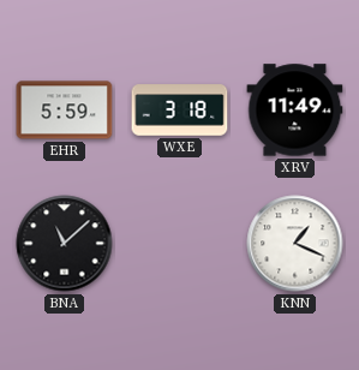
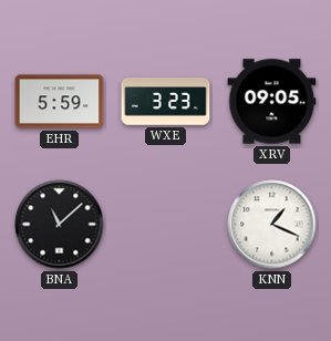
WXE: 3:18 -> 3:23
XRV: 11:49 -> 09:05
